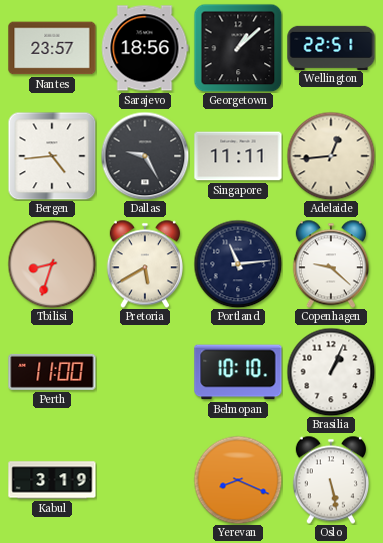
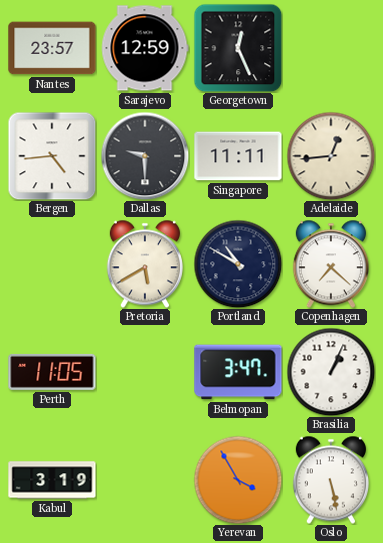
Sarajevo: 18:56 -> 12:59
Georgetown: 1:08 -> 12:26
Wellington: 22:51 -> none
Dallas: 9:25 -> 9:30
Tbilisi: 8:33 -> none
Portland: 11:14 -> 10:50
Copenhagen: 9:22 -> 7:22
Perth: 11:00 -> 11:05
Belmopan: 10:10 -> 3:47
Yerevan: 8:19 -> 3:55
